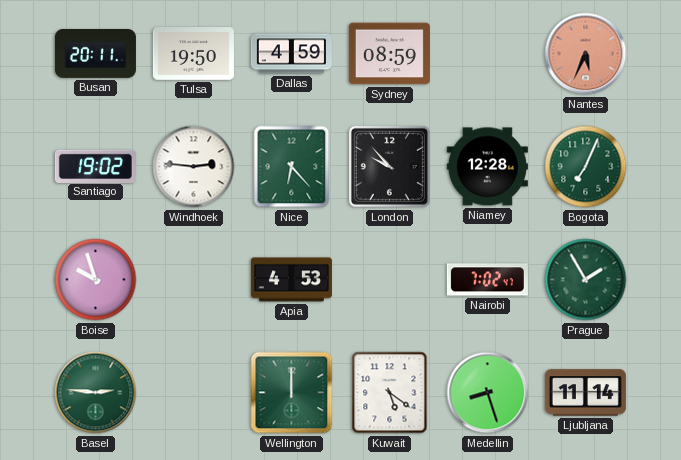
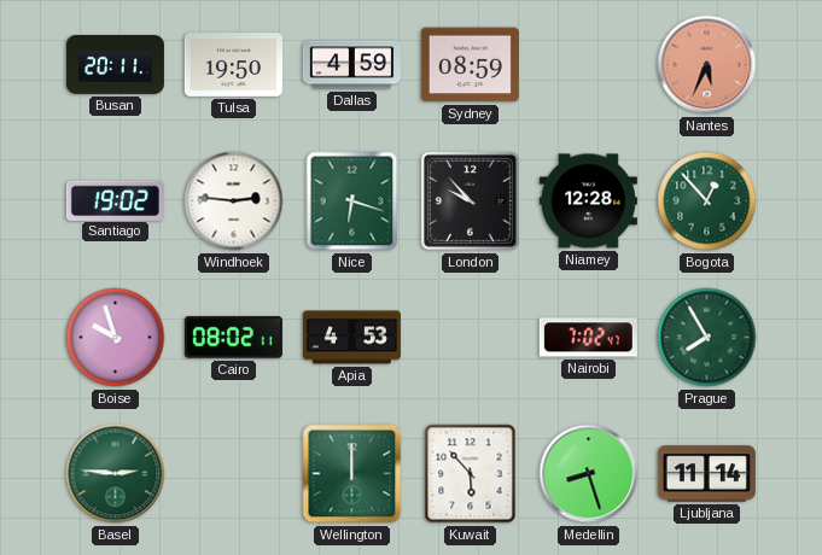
Nice: 6:23 -> 6:18
Bogota: 7:04 -> 12:53
Cairo: none -> 08:02
Prague: 1:55 -> 7:55
Kuwait: 5:21 -> 5:53
